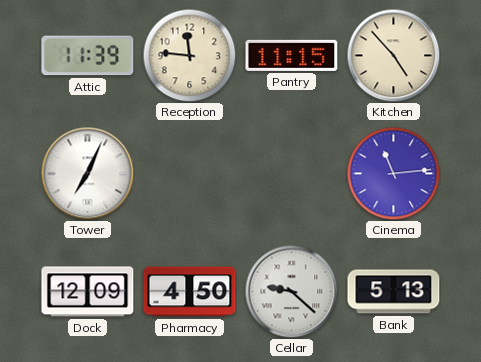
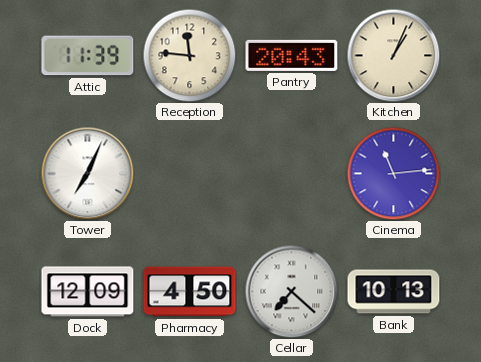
Pantry: 11:15 -> 20:43
Kitchen: 4:53 -> 1:04
Cellar: 9:22 -> 7:22
Bank: 5:13 -> 10:13
